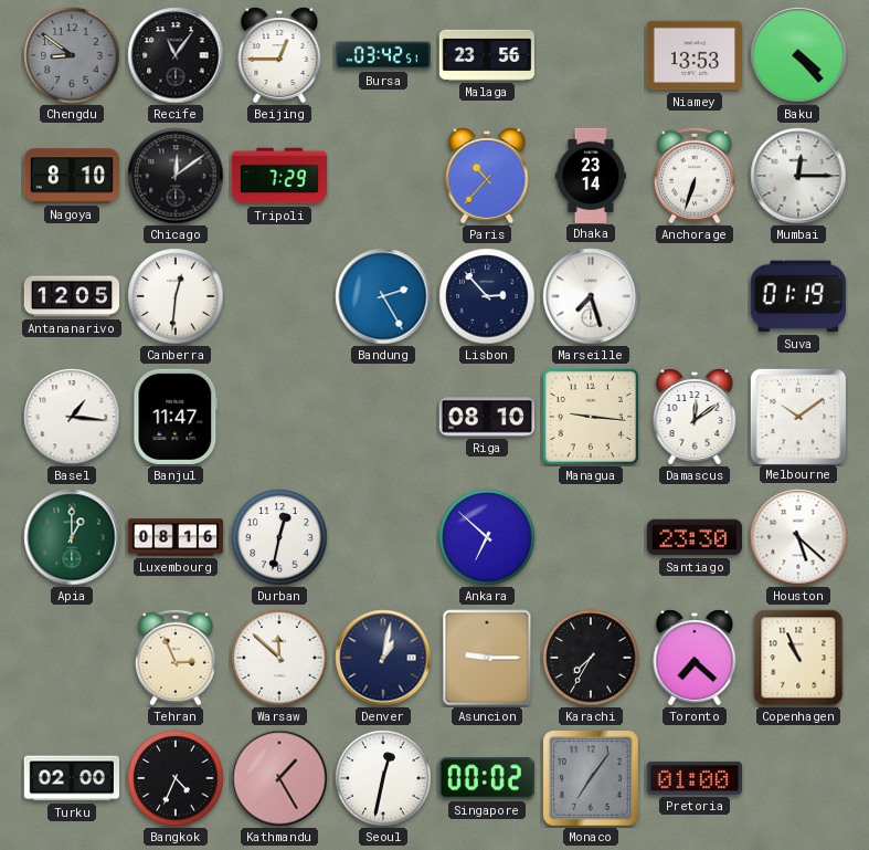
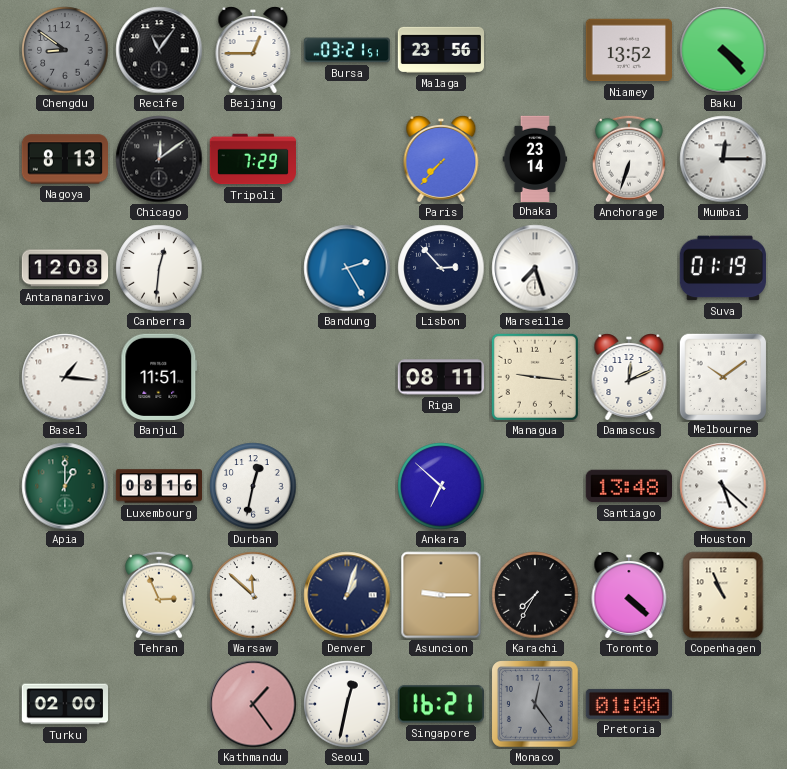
Bursa: 03:42 -> 03:21
Niamey: 13:53 -> 13:52
Nagoya: 8:10 -> 8:13
Paris: 10:37 -> 7:37
Antananarivo: 12:05 -> 12:08
Banjul: 11:47 -> 11:51
Riga: 08:10 -> 08:11
Damascus: 12:09 -> 12:11
Santiago: 23:30 -> 13:48
Denver: 1:02 -> 1:03
Toronto: 7:22 -> 4:22
Bangkok: 4:34 -> none
Kathmandu: 1:25 -> 1:24
Singapore: 00:02 -> 16:21
Monaco: 7:06 -> 12:24
